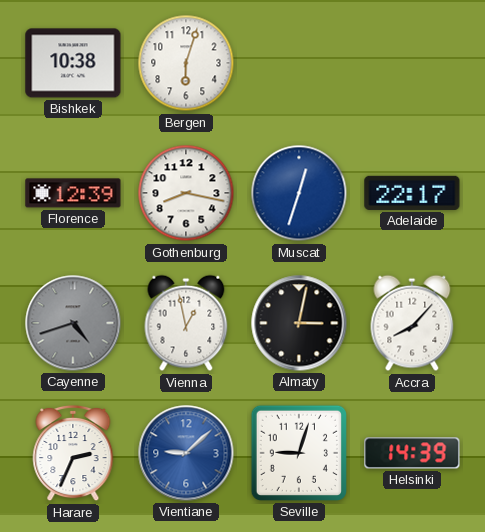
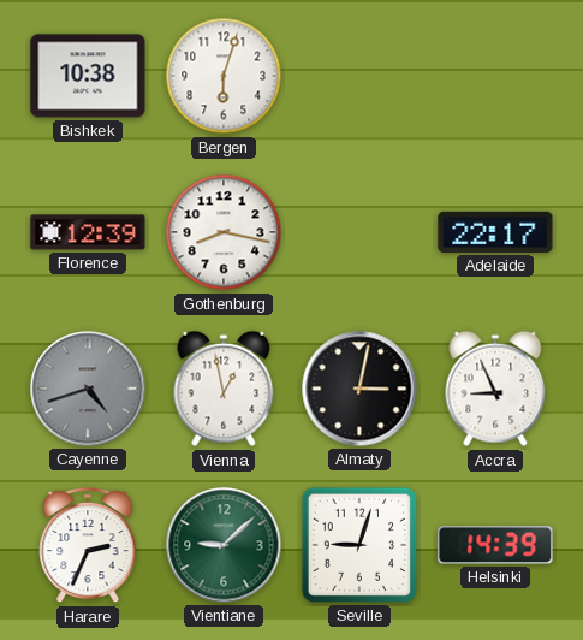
Muscat: 12:33 -> none
Accra: 8:07 -> 8:56
Vientiane dial: blue -> green
